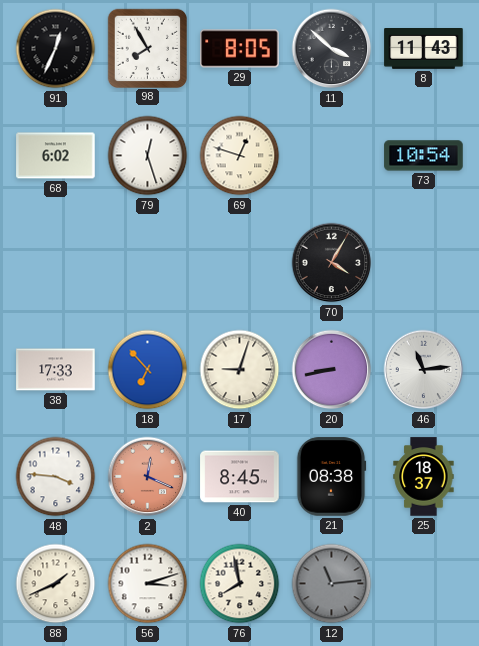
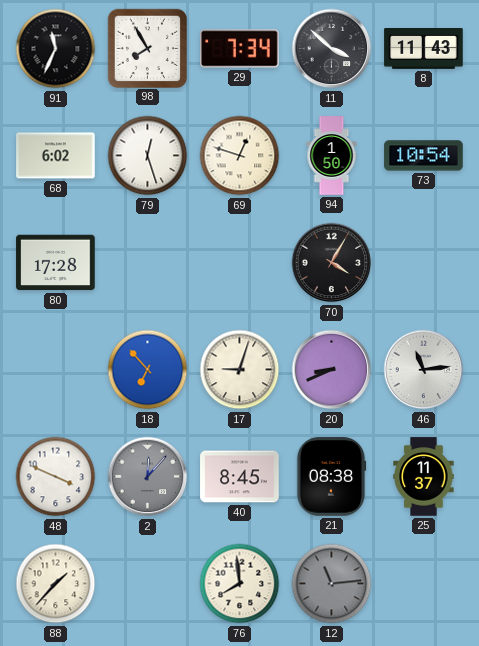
91: 12:34 -> 11:34
29: 8:05 -> 7:34
94: none -> 1:50
80: none -> 17:28
38: 17:33 -> none
20: 8:43 -> 8:41
48: 3:46 -> 3:49
2: 12:19 -> 12:07
2 dial: salmon -> grey
25: 18:37 -> 11:37
88: 1:41 -> 1:37
56: 3:12 -> none
76: 7:58 -> 7:59
